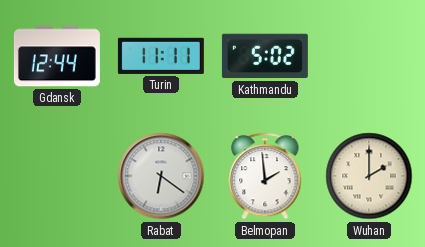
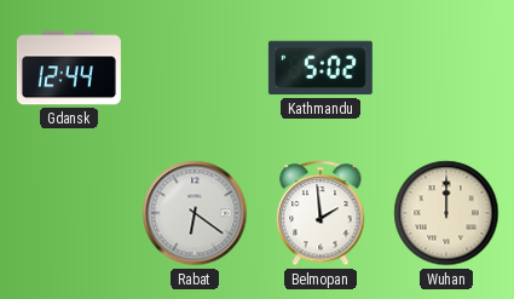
Turin: 11:11 -> none
Wuhan: 2:00 -> 12:00
